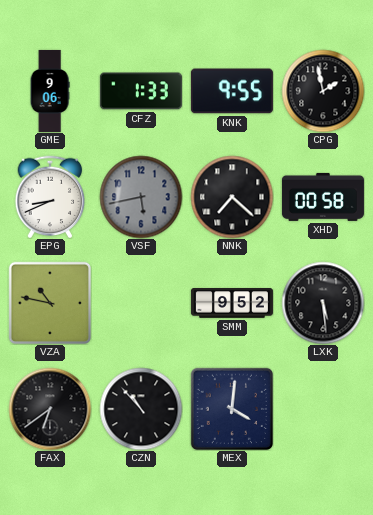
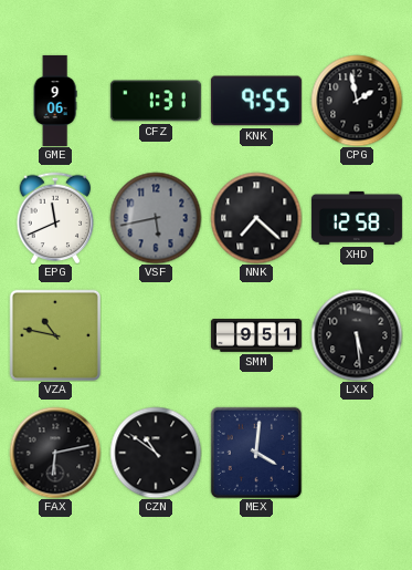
CFZ: 1:33 -> 1:31
EPG: 8:41 -> 11:41
XHD: 00:58 -> 12:58
SMM: 9:52 -> 9:51
FAX: 6:39 -> 6:13
CZN: 10:53 -> 10:51
